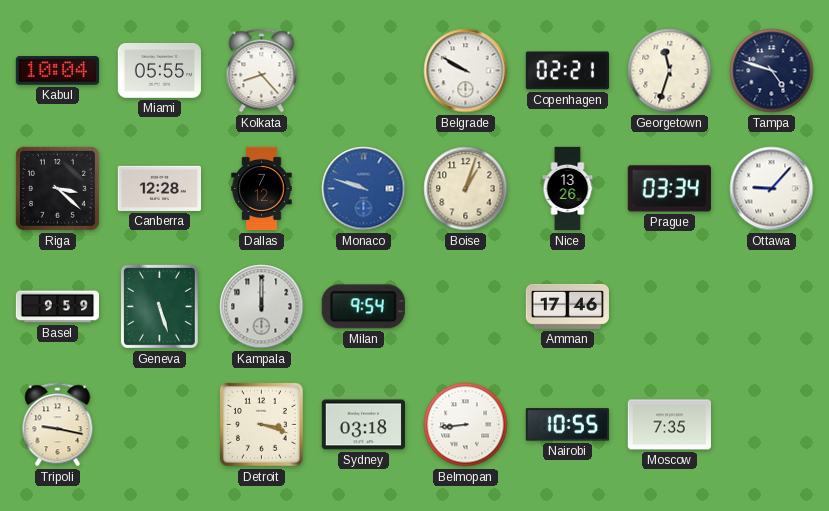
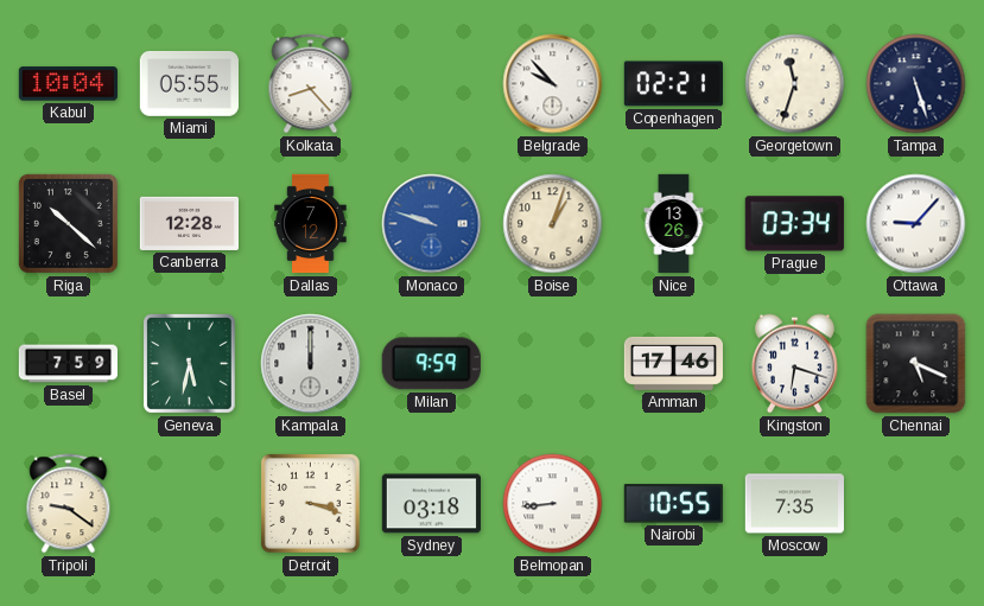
Belgrade: 9:50 -> 9:53
Tampa: 4:48 -> 5:27
Riga: 3:22 -> 10:22
Basel: 9:59 -> 7:59
Geneva: 5:27 -> 5:32
Milan: 9:54 -> 9:59
Kingston: none -> 6:18
Chennai: none -> 5:19
Tripoli: 9:17 -> 9:21
